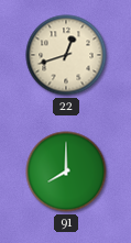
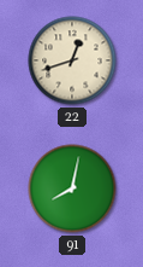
91: 8:00 -> 8:02
